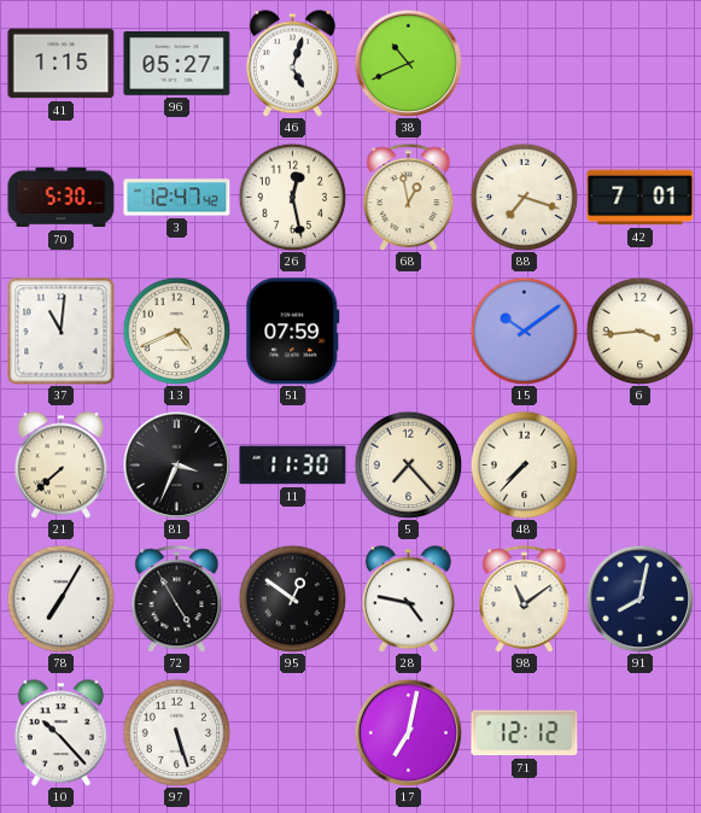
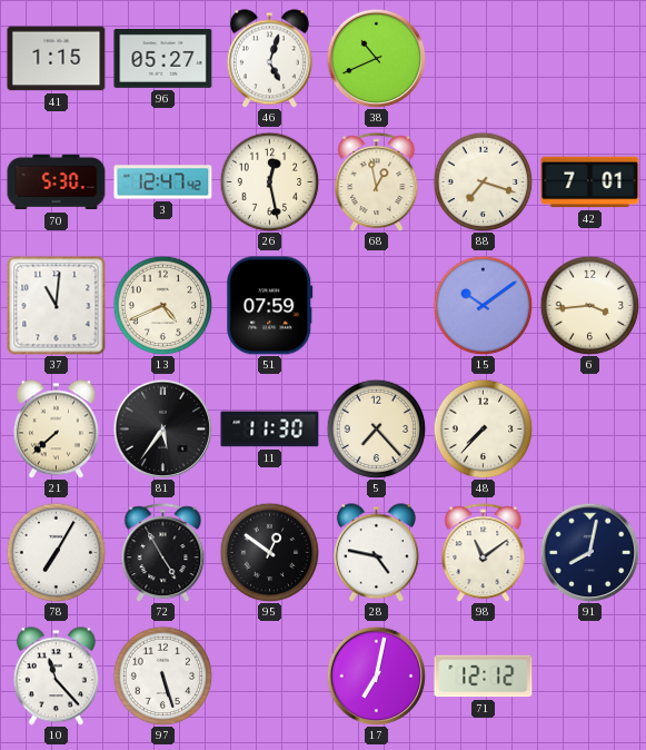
81: 3:34 -> 5:36
10: 10:23 -> 11:23
